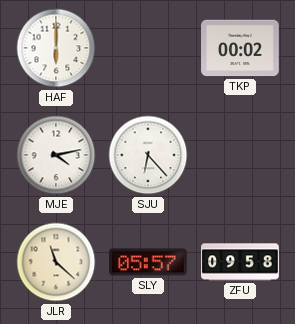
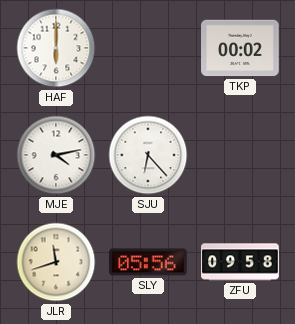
JLR: 11:22 -> 11:42
SLY: 05:57 -> 05:56
